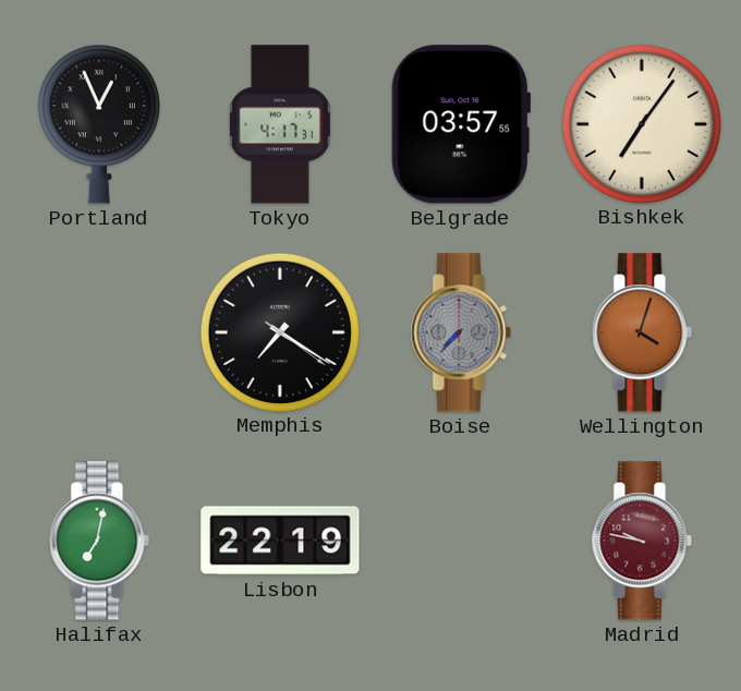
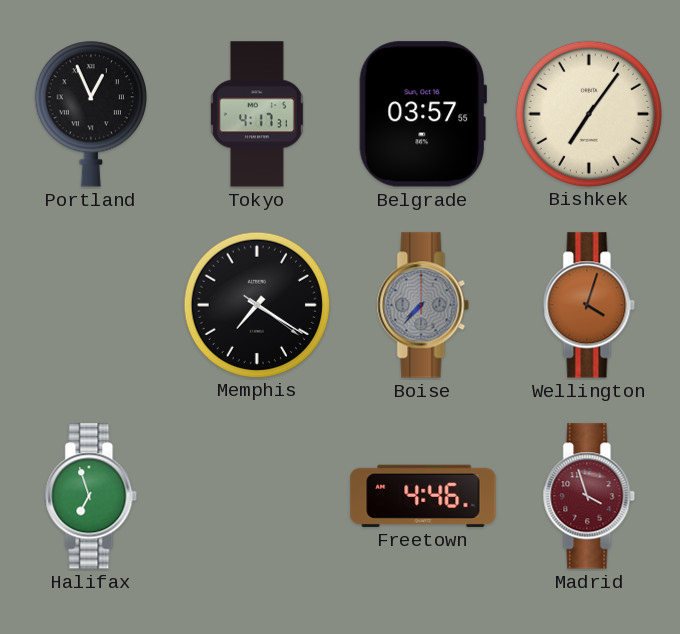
Halifax: 7:02 -> 6:57
Lisbon: 22:19 -> none
Freetown: none -> 4:46
Madrid: 9:47 -> 3:57
